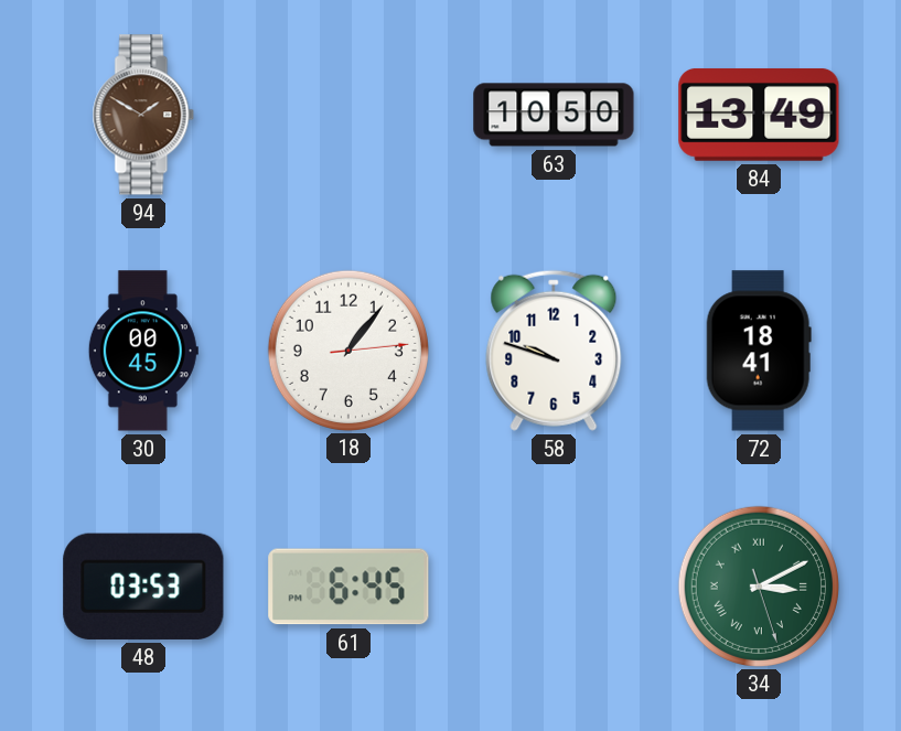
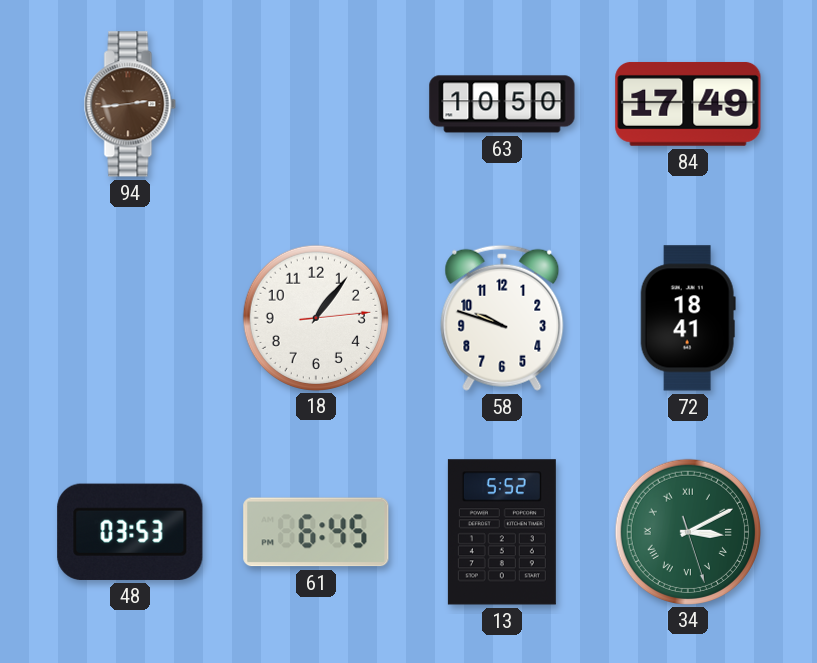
94: 1:50 -> 2:44
84: 13:49 -> 17:49
30: 00:45 -> none
13: none -> 5:52
